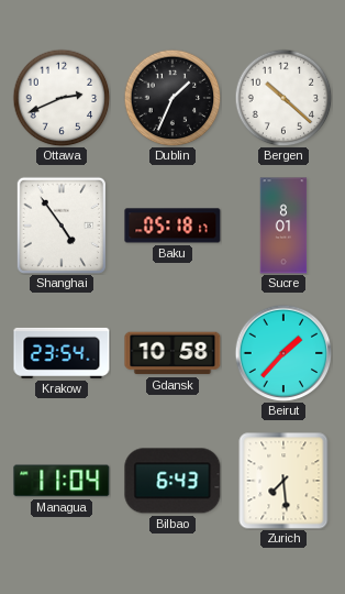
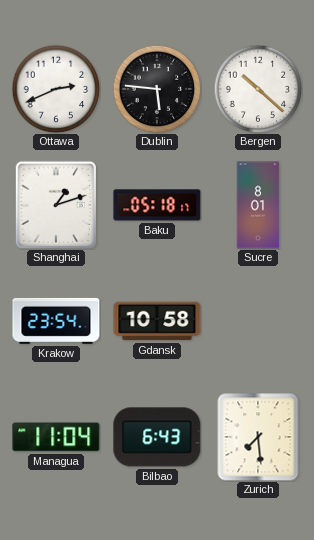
Dublin: 1:34 -> 5:46
Shanghai: 4:54 -> 1:12
Beirut: 1:37 -> none
